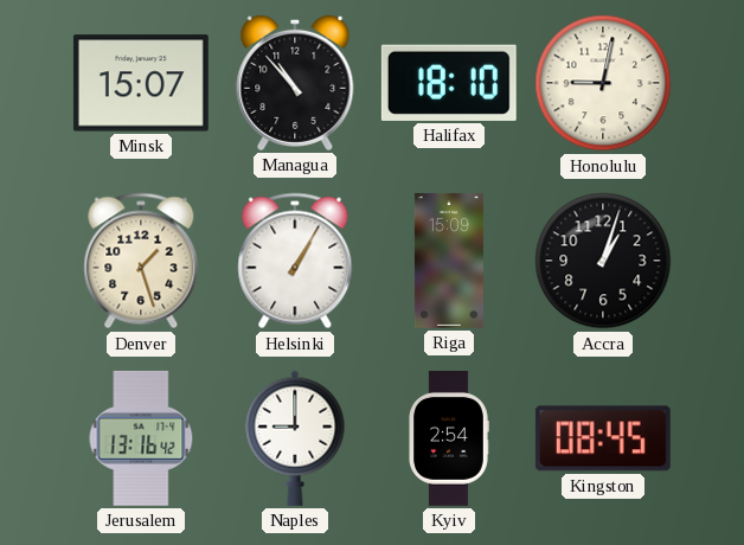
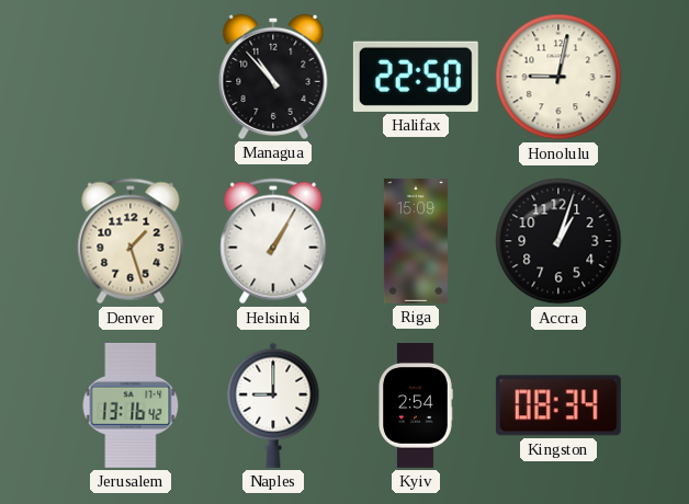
Minsk: 15:07 -> none
Halifax: 18:10 -> 22:50
Kingston: 08:45 -> 08:34
